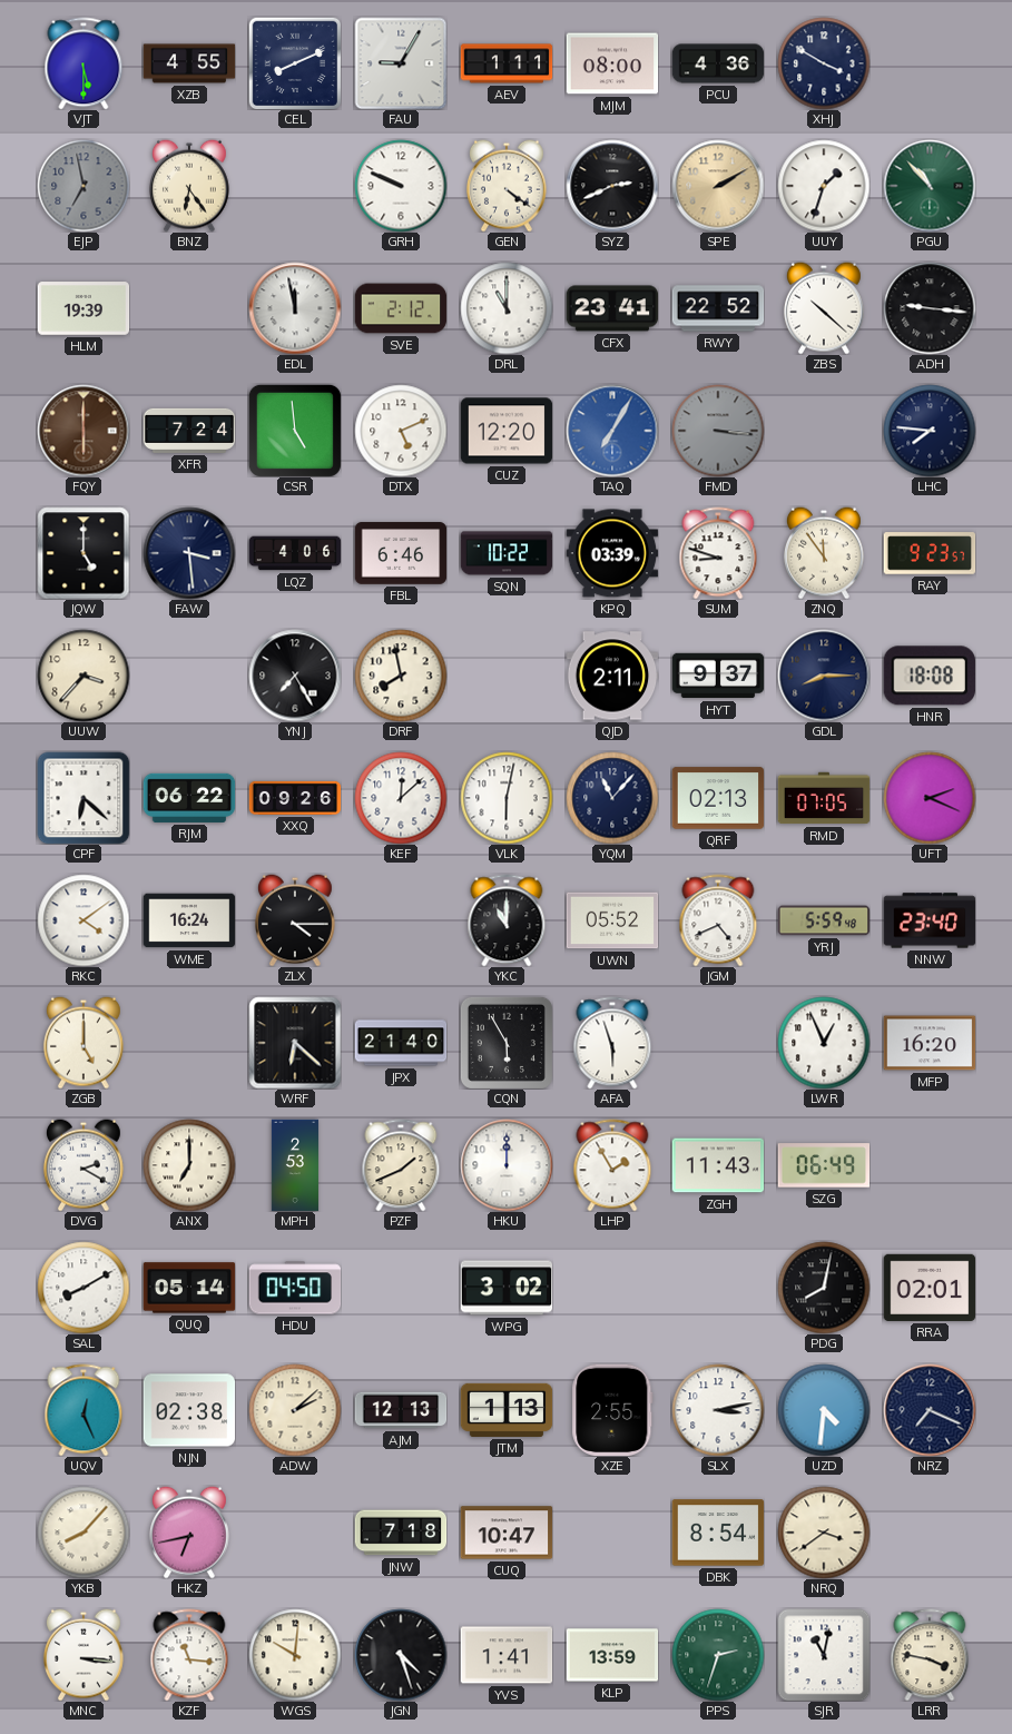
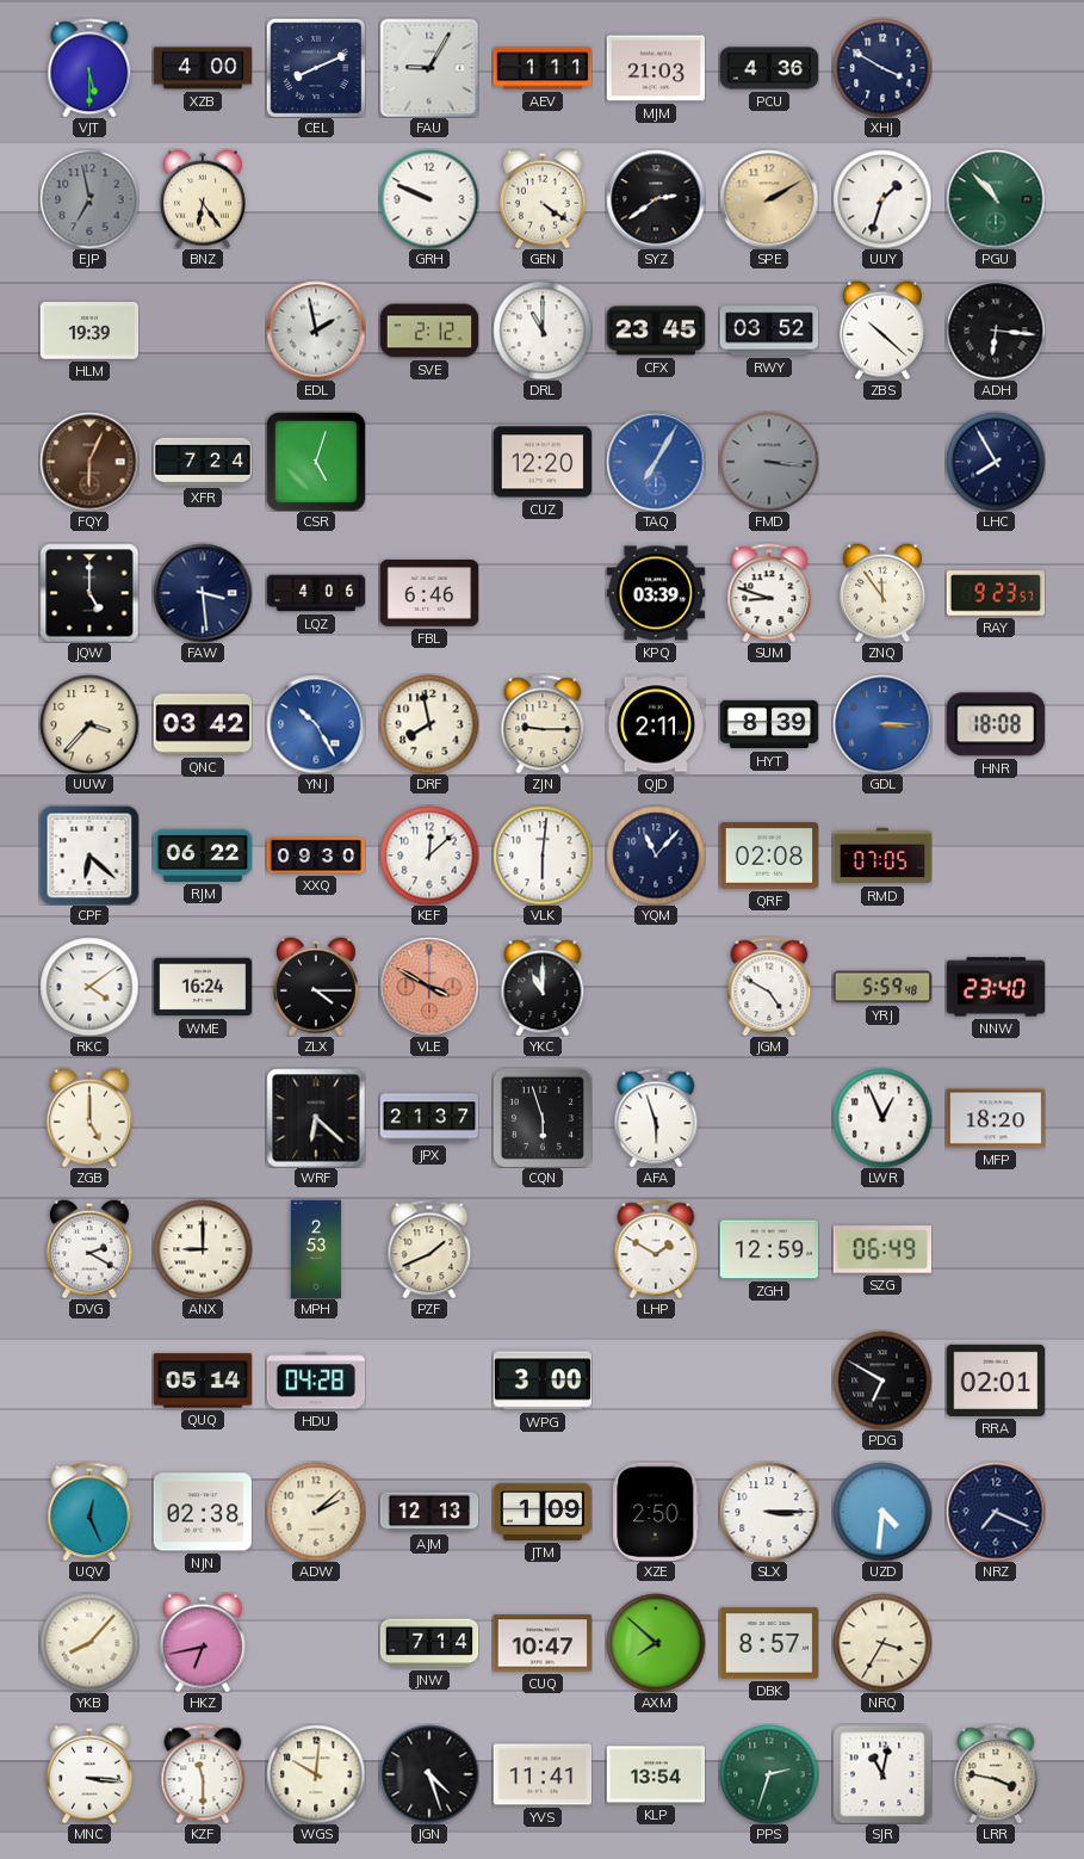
XZB: 4:55 -> 4:00
MJM: 08:00 -> 21:03
SYZ: 2:41 -> 2:39
EDL: 11:58 -> 1:58
CFX: 23:41 -> 23:45
RWY: 22:52 -> 03:52
ADH: 9:16 -> 6:16
FQY: 6:00 -> 6:04
CSR: 4:59 -> 5:03
DTX: 5:11 -> none
LHC: 7:46 -> 7:55
SQN: 10:22 -> none
QNC: none -> 03:42
YNJ: 7:25 -> 10:25
YNJ dial: black -> blue
ZJN: none -> 9:15
HYT: 9:37 -> 8:39
GDL: 8:15 -> 3:15
GDL dial: navy -> blue
XXQ: 09:26 -> 09:30
VLK: 6:02 -> 6:01
QRF: 02:13 -> 02:08
UFT: 2:19 -> none
VLE: none -> 3:50
UWN: 05:52 -> none
JGM: 4:41 -> 4:50
JPX: 21:40 -> 21:37
CQN: 5:55 -> 5:57
MFP: 16:20 -> 18:20
ANX: 7:00 -> 9:00
HKU: 12:00 -> none
LHP: 1:55 -> 1:50
ZGH: 11:43 -> 12:59
SAL: 8:10 -> none
HDU: 04:50 -> 04:28
WPG: 3:02 -> 3:00
PDG: 8:02 -> 6:50
JTM: 1:13 -> 1:09
XZE: 2:55 -> 2:50
SLX: 3:13 -> 3:15
JNW: 7:18 -> 7:14
AXM: none -> 7:52
DBK: 8:54 -> 8:57
NRQ: 3:39 -> 3:35
KZF: 11:16 -> 11:30
YVS: 1:41 -> 11:41
KLP: 13:59 -> 13:54
